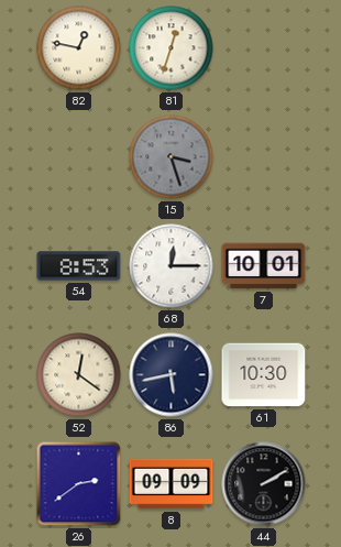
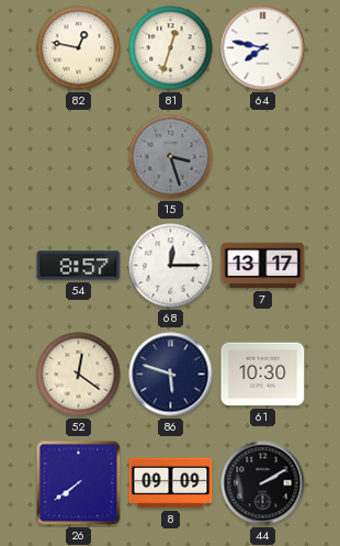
64: none -> 7:47
54: 8:53 -> 8:57
7: 10:01 -> 13:17
86: 5:43 -> 5:48
26: 2:39 -> 7:39
